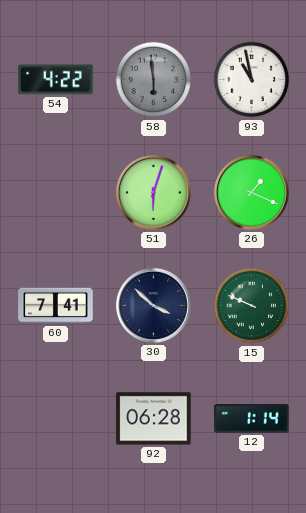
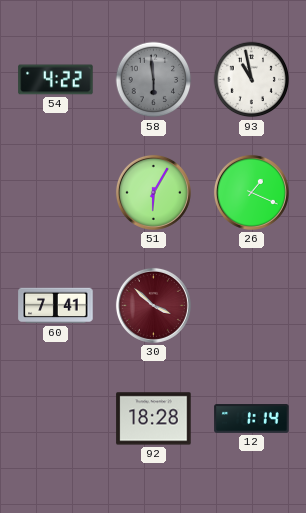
51: 6:03 -> 6:05
30 dial: navy -> burgundy
15: 9:49 -> none
92: 06:28 -> 18:28
